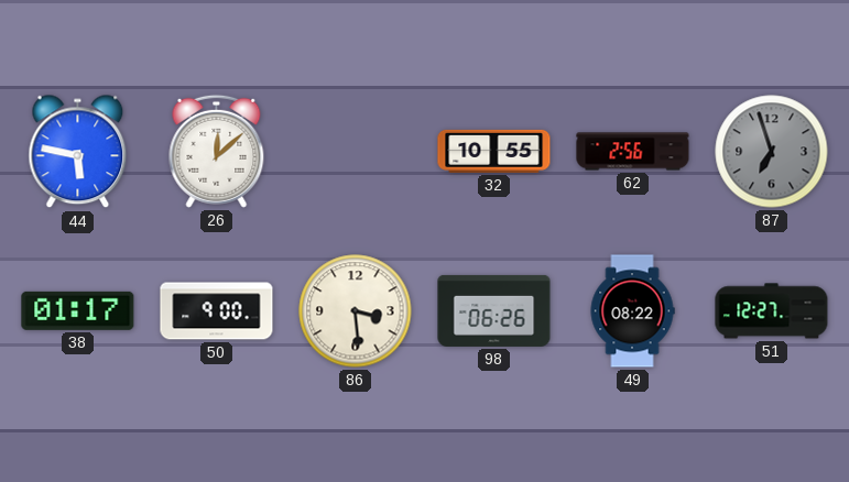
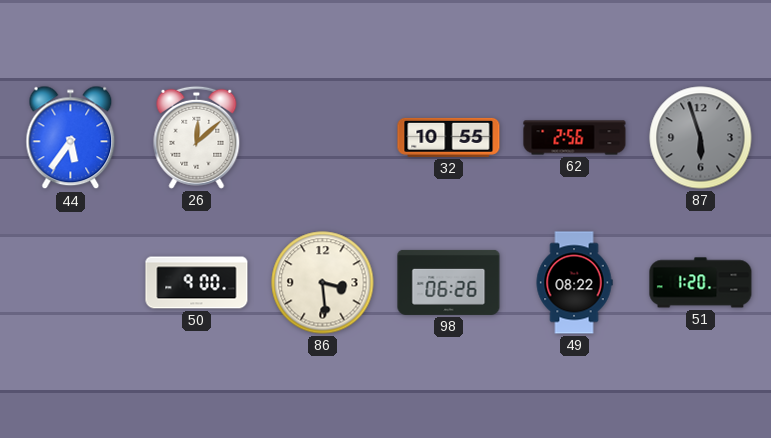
44: 5:47 -> 5:36
87: 6:57 -> 5:57
38: 01:17 -> none
51: 12:27 -> 1:20
